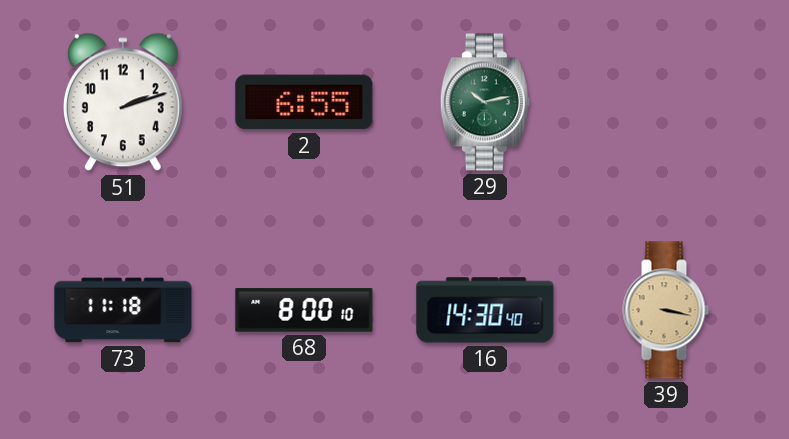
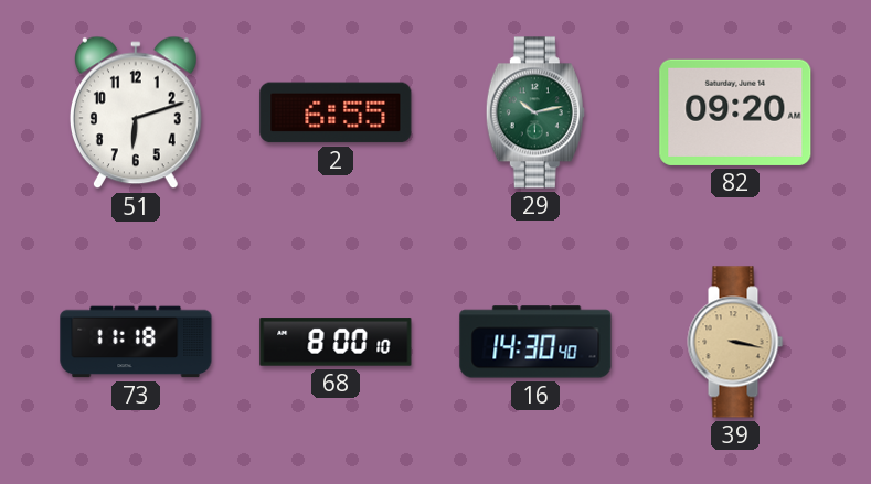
51: 2:12 -> 6:12
82: none -> 09:20
